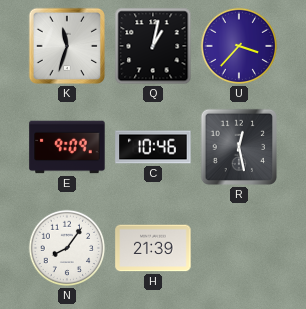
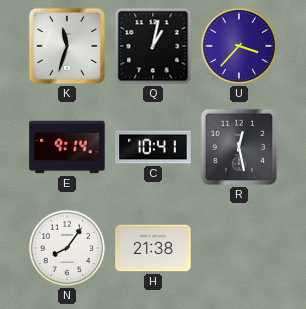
E: 9:09 -> 9:14
C: 10:46 -> 10:41
H: 21:39 -> 21:38
